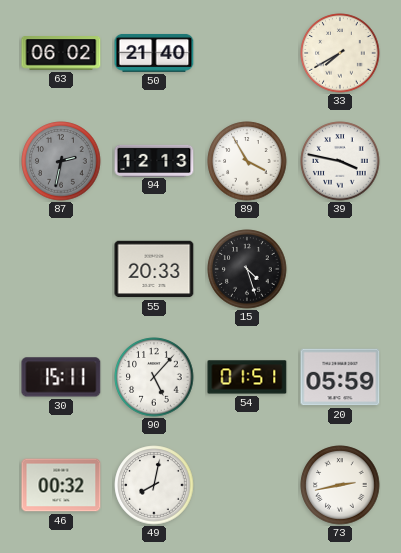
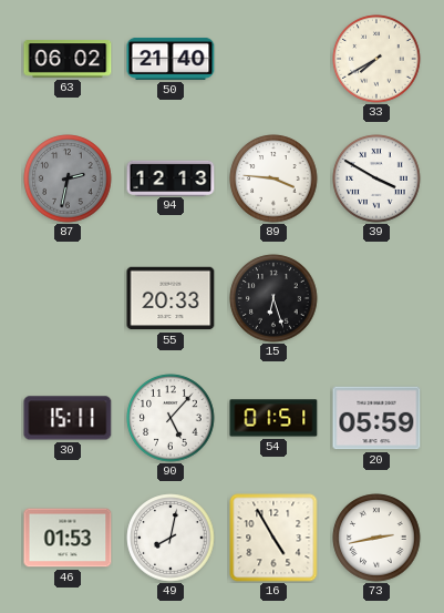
89: 3:55 -> 3:46
39: 3:47 -> 3:50
15: 4:27 -> 6:27
46: 00:32 -> 01:53
16: none -> 4:55
